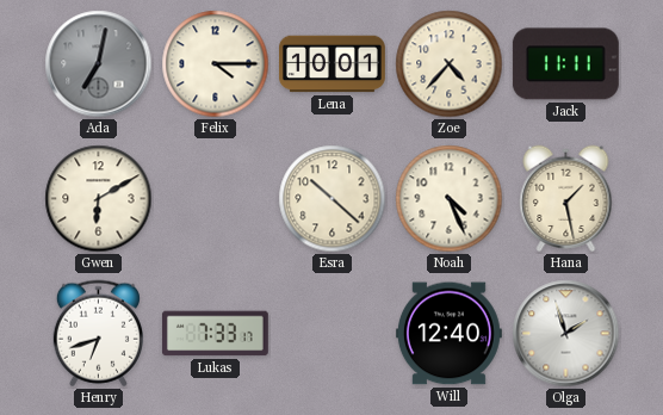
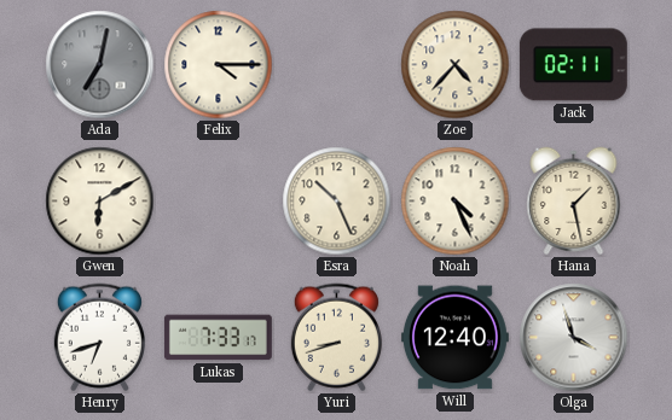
Lena: 10:01 -> none
Jack: 11:11 -> 02:11
Esra: 10:22 -> 10:26
Yuri: none -> 8:42
Olga: 1:57 -> 3:57
